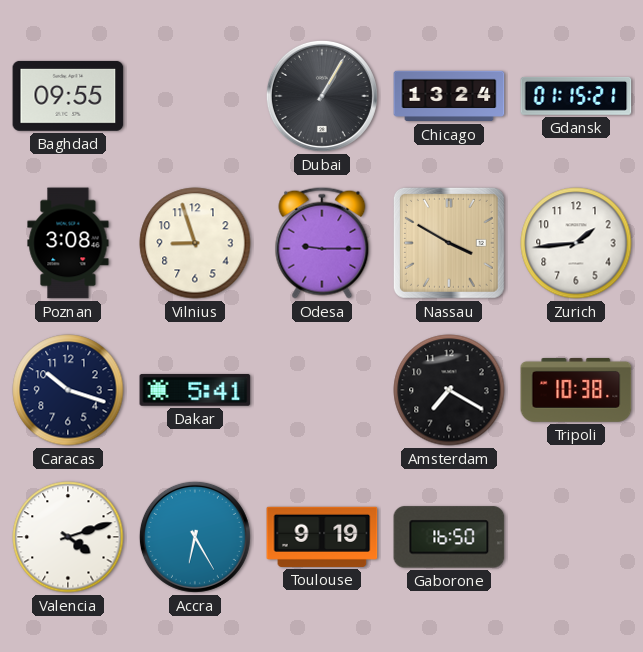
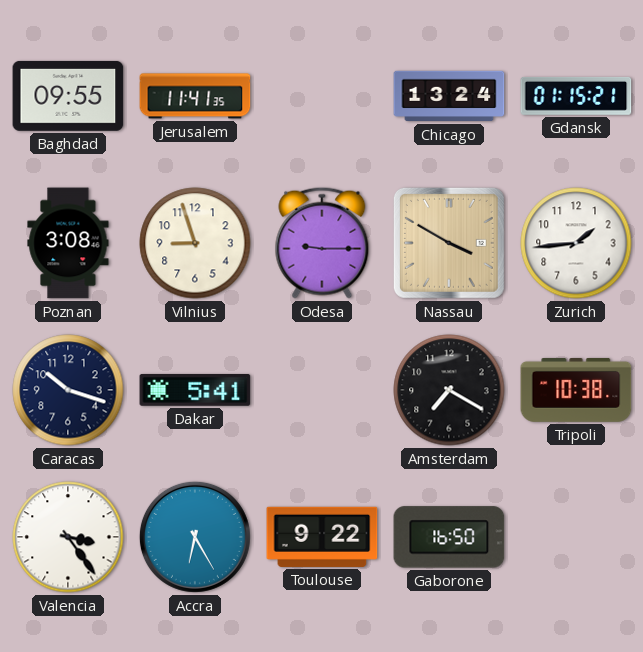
Jerusalem: none -> 11:41
Dubai: 1:05 -> none
Valencia: 4:12 -> 3:24
Toulouse: 9:19 -> 9:22
